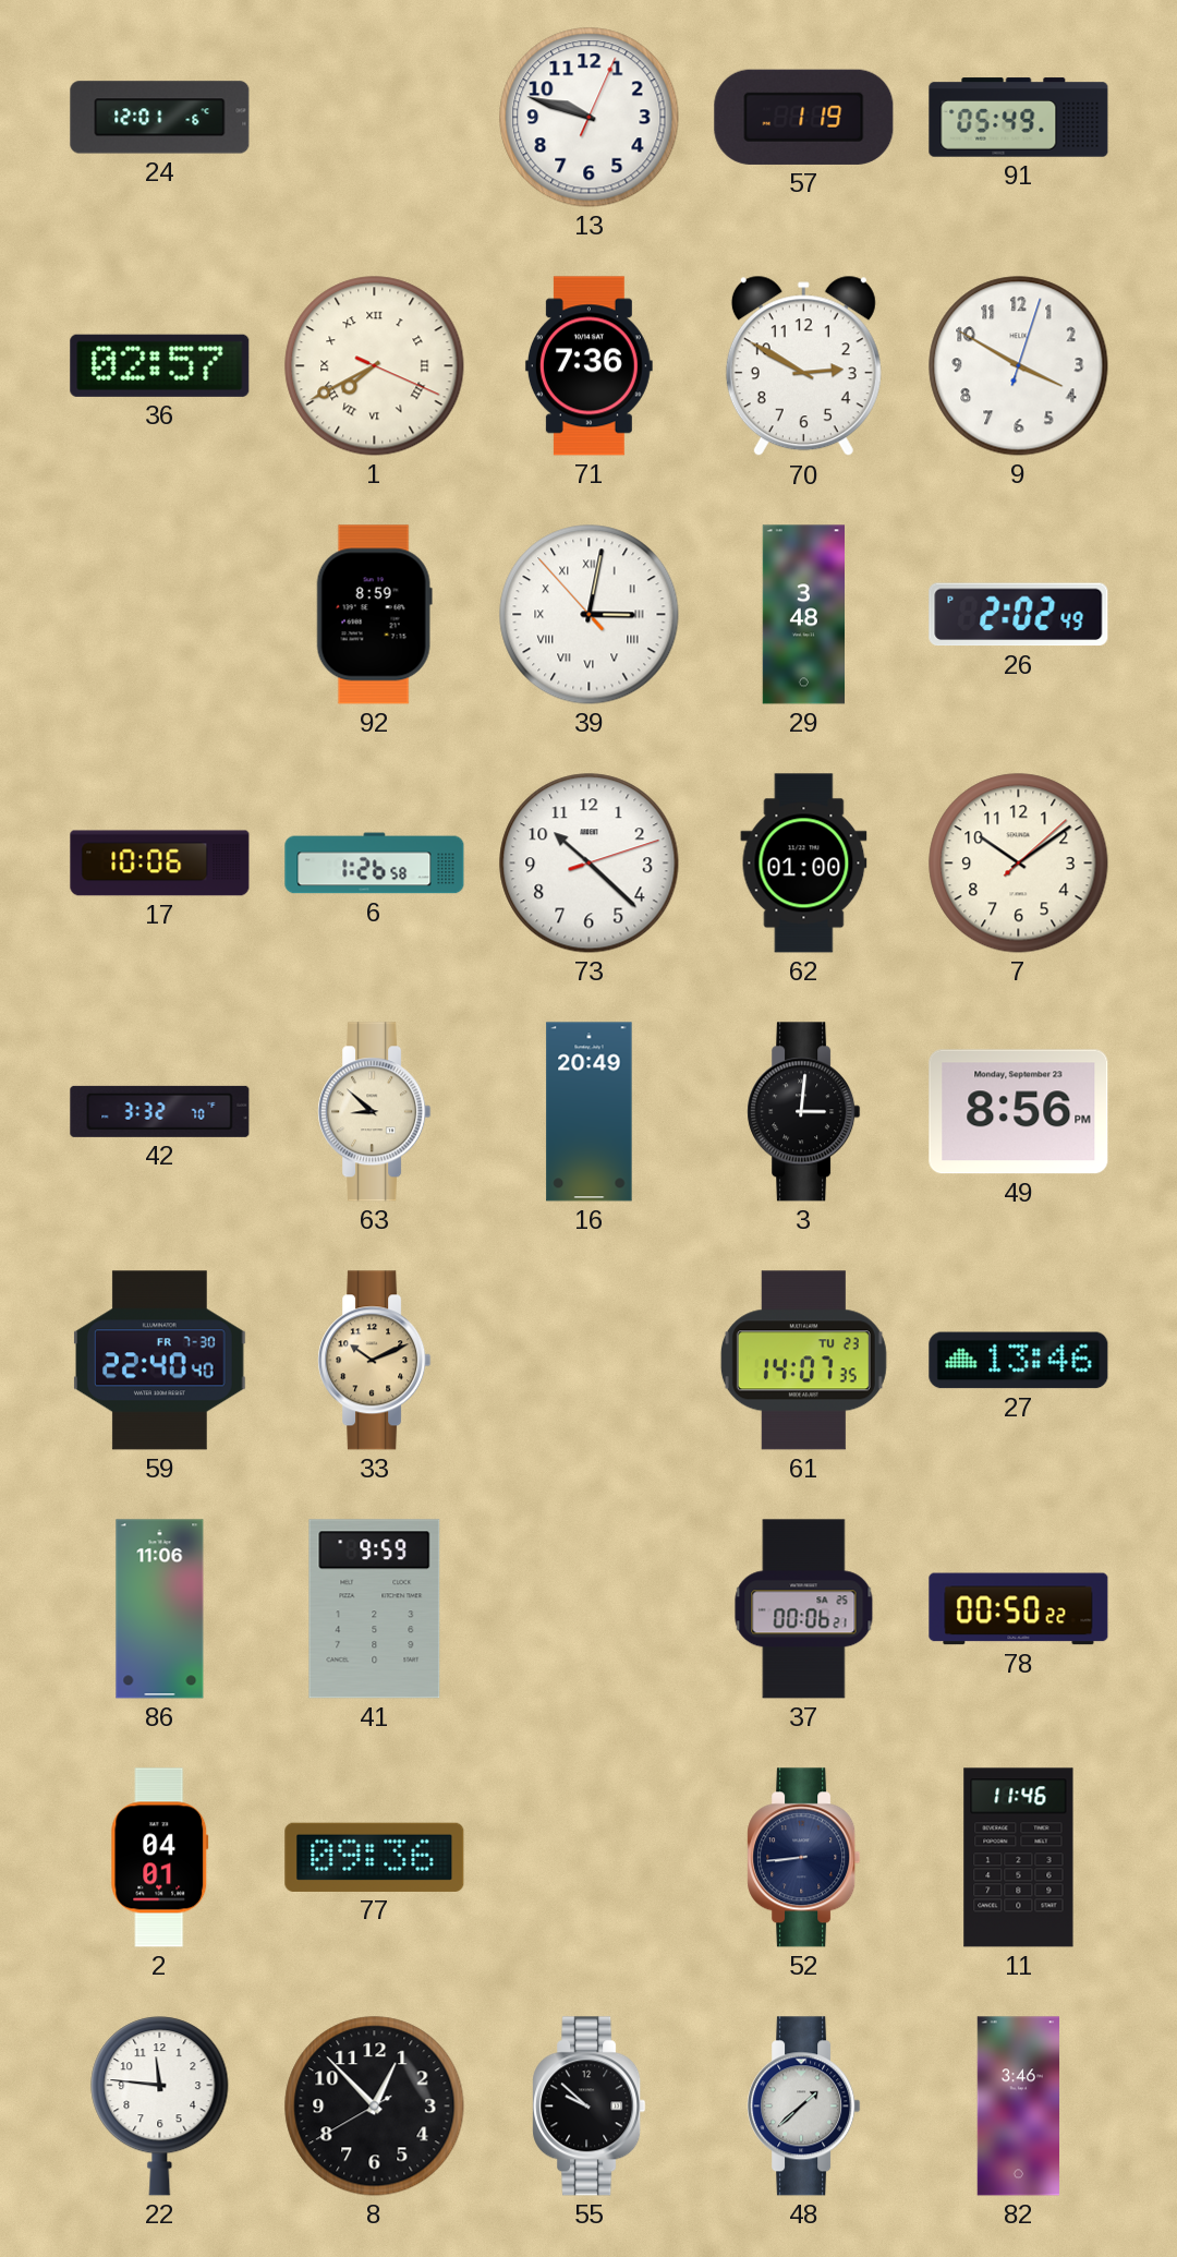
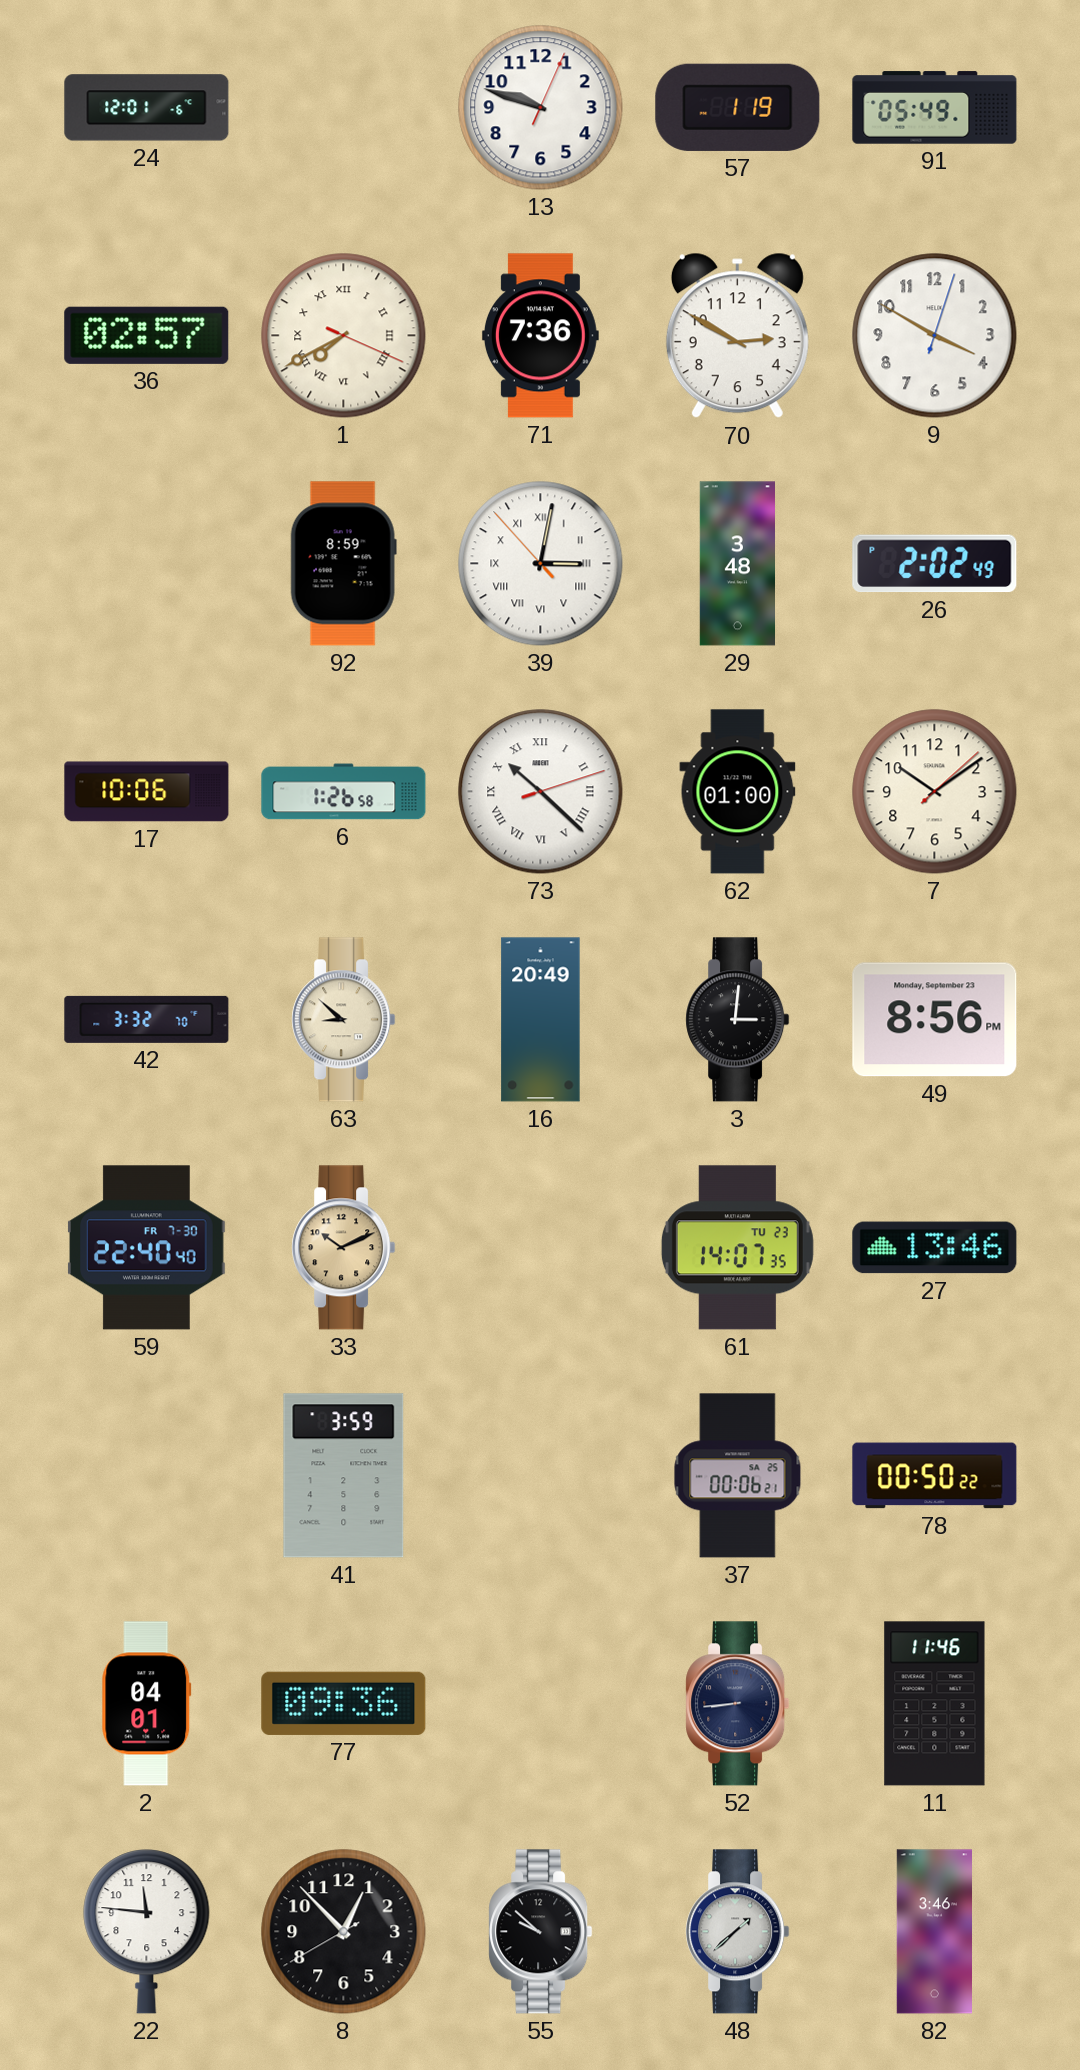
73 numerals: Arabic -> Roman
86: 11:06 -> none
41: 9:59 -> 3:59
